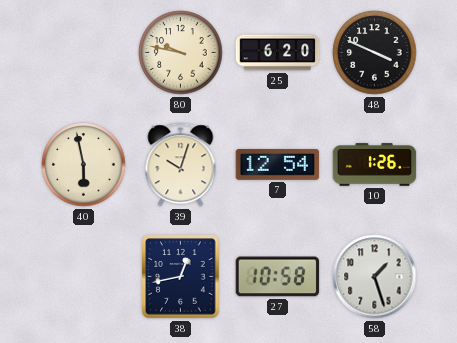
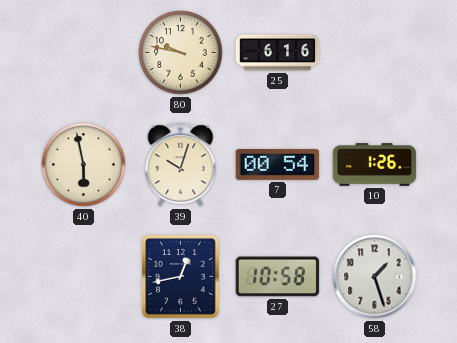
25: 6:20 -> 6:16
48: 3:49 -> none
7: 12:54 -> 00:54
